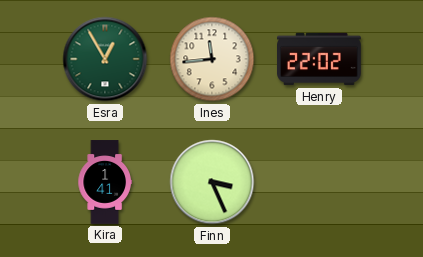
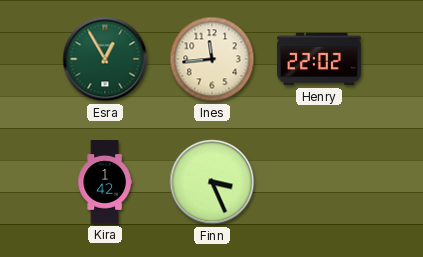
Kira: 1:41 -> 1:42
